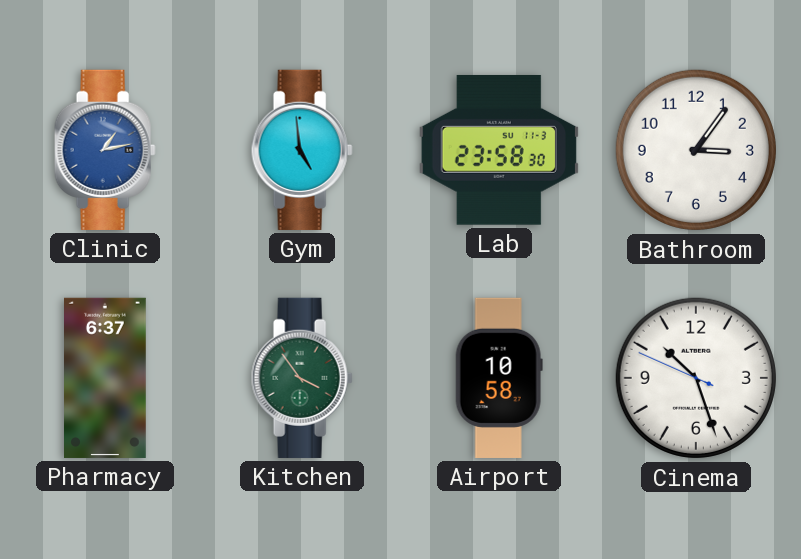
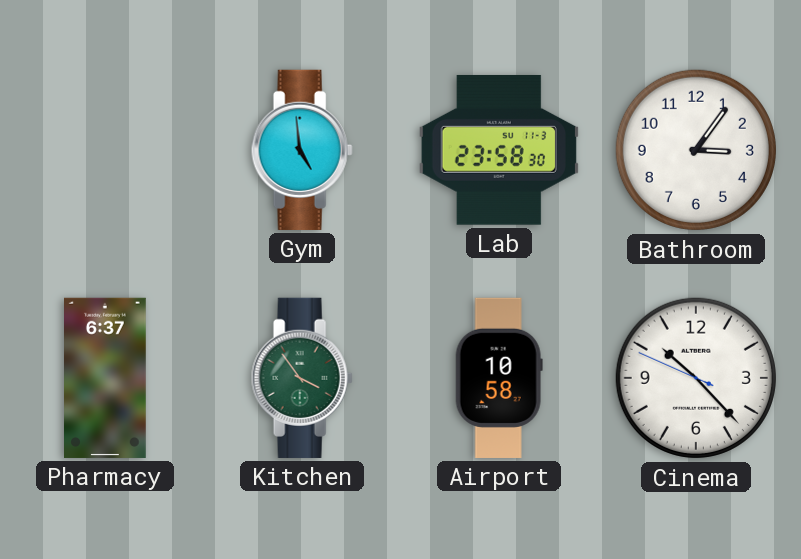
Clinic: 1:13 -> none
Cinema: 10:26 -> 10:22
